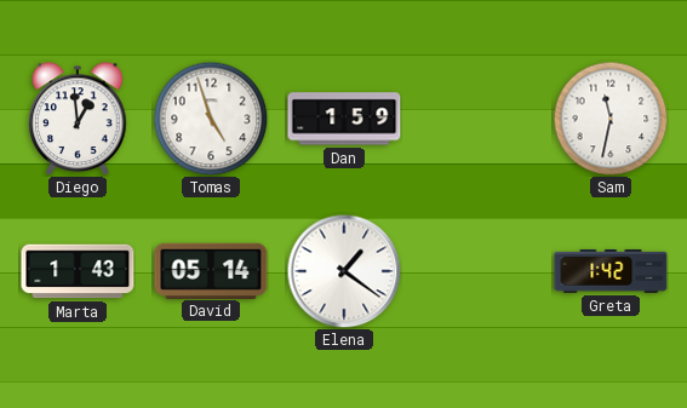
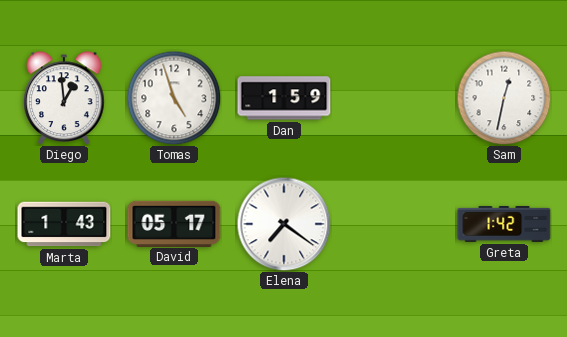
Sam: 11:32 -> 12:32
David: 05:14 -> 05:17
Elena: 1:21 -> 7:21
